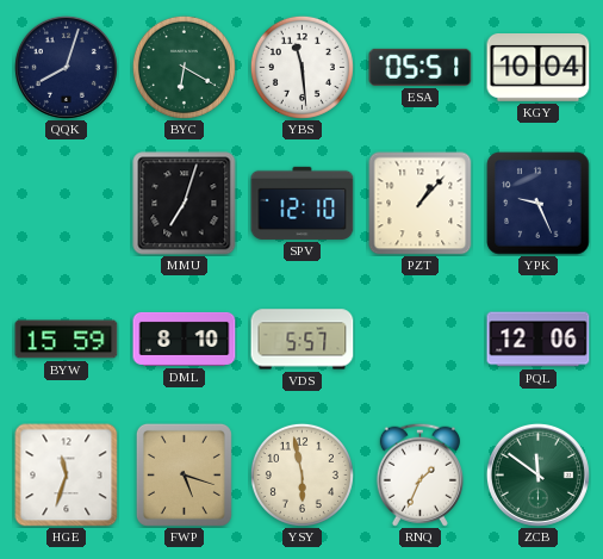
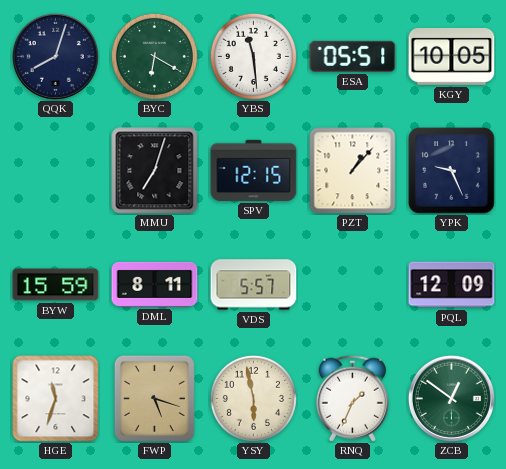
KGY: 10:04 -> 10:05
SPV: 12:10 -> 12:15
DML: 8:10 -> 8:11
PQL: 12:06 -> 12:09
ZCB: 11:51 -> 12:51
